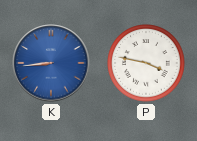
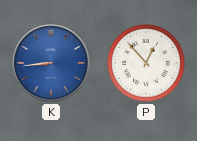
P: 3:47 -> 12:53
